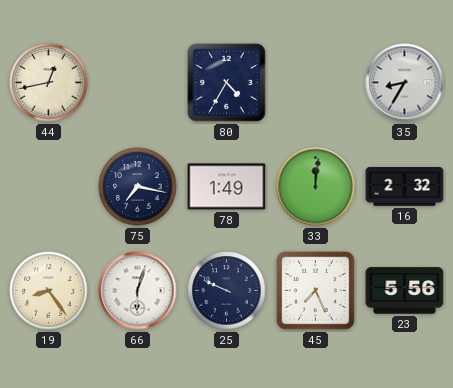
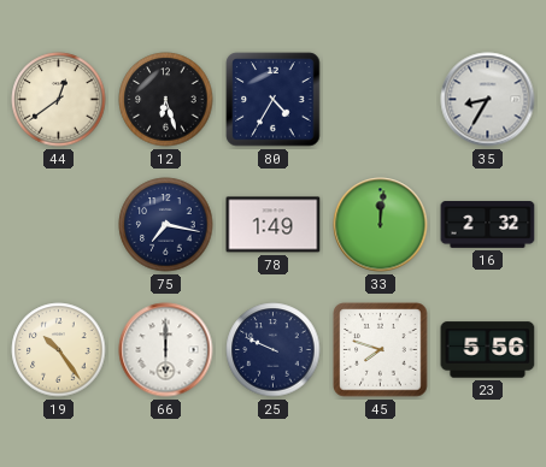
44: 12:43 -> 12:39
12: none -> 6:27
19: 8:24 -> 10:24
66: 6:03 -> 6:00
45: 7:26 -> 7:48
